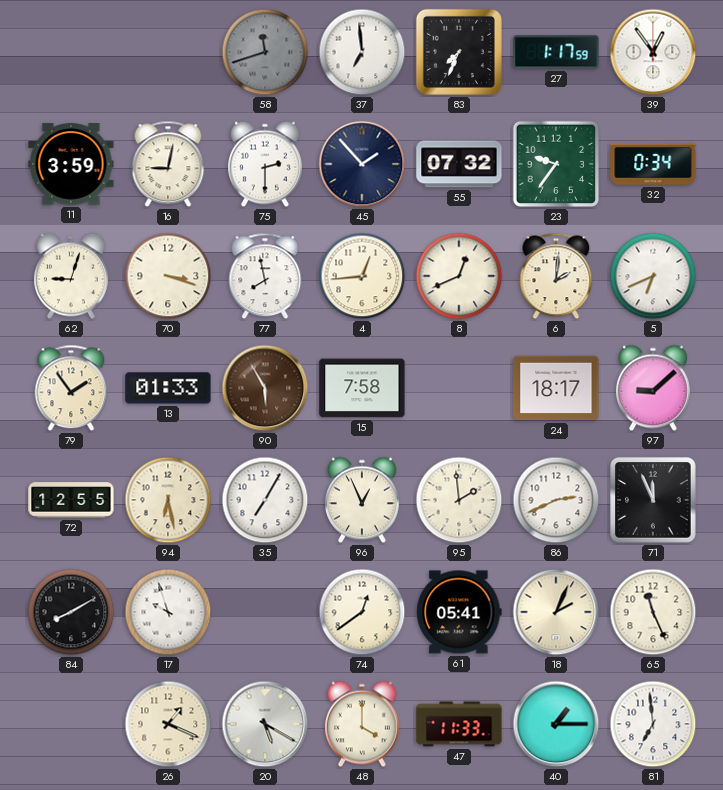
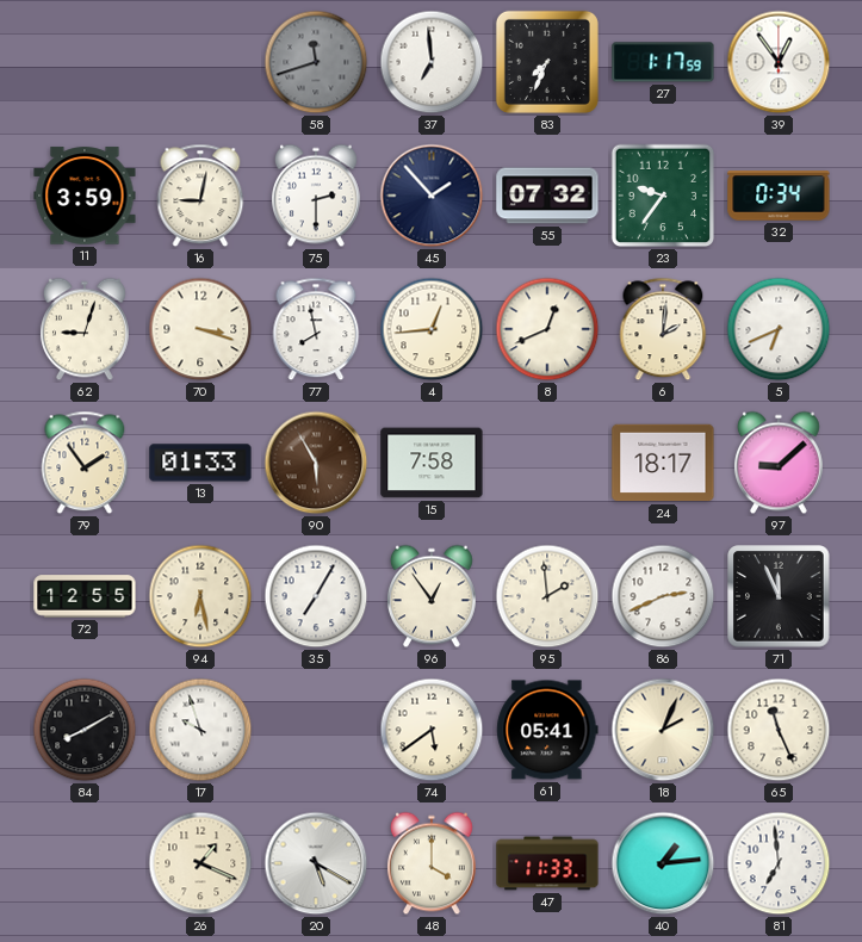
96: 12:56 -> 12:54
74: 12:39 -> 5:39
40: 1:15 -> 1:14
